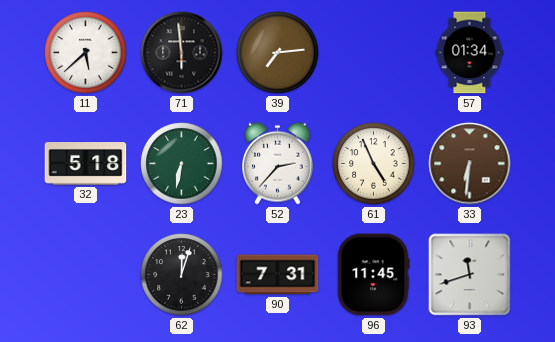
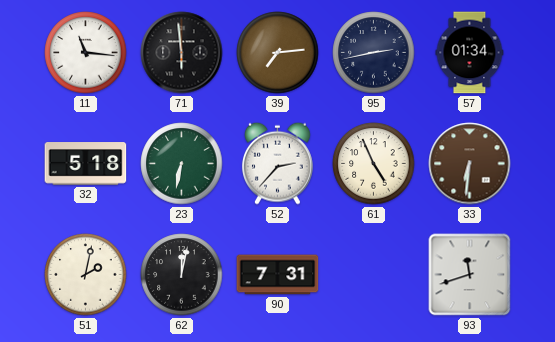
11: 5:38 -> 11:16
95: none -> 2:43
51: none -> 2:02
62: 12:03 -> 12:02
96: 11:45 -> none
